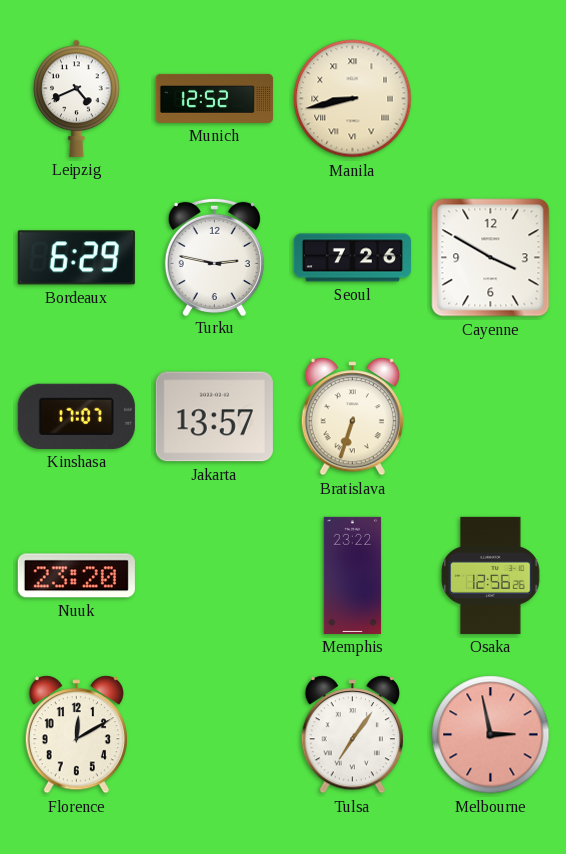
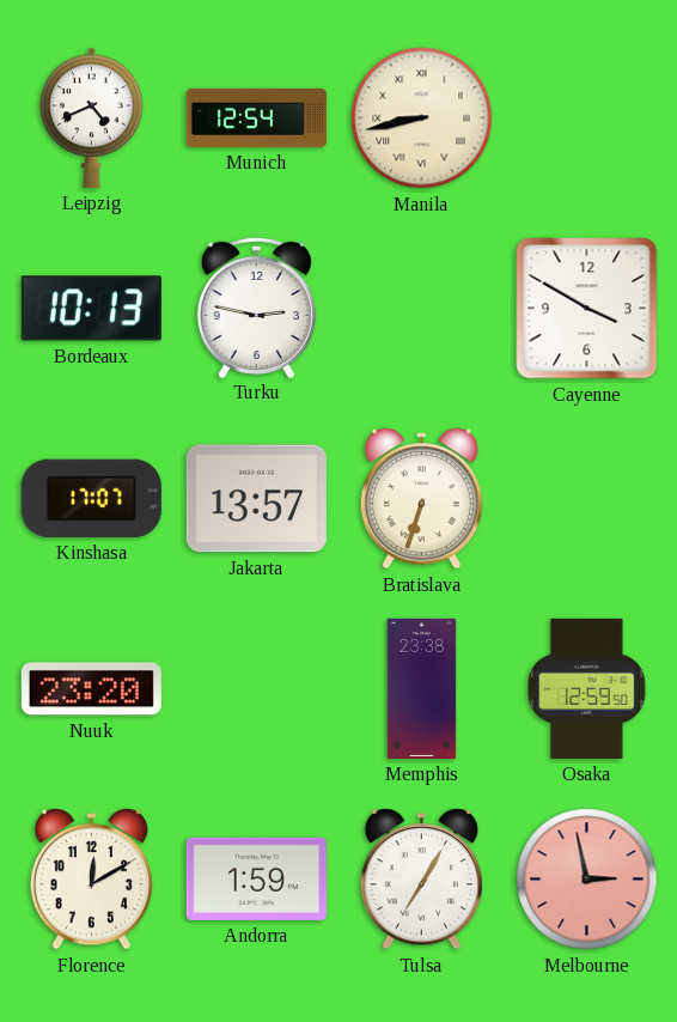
Munich: 12:52 -> 12:54
Bordeaux: 6:29 -> 10:13
Seoul: 7:26 -> none
Memphis: 23:22 -> 23:38
Osaka: 12:56 -> 12:59
Andorra: none -> 1:59
Tulsa: 7:06 -> 7:05
